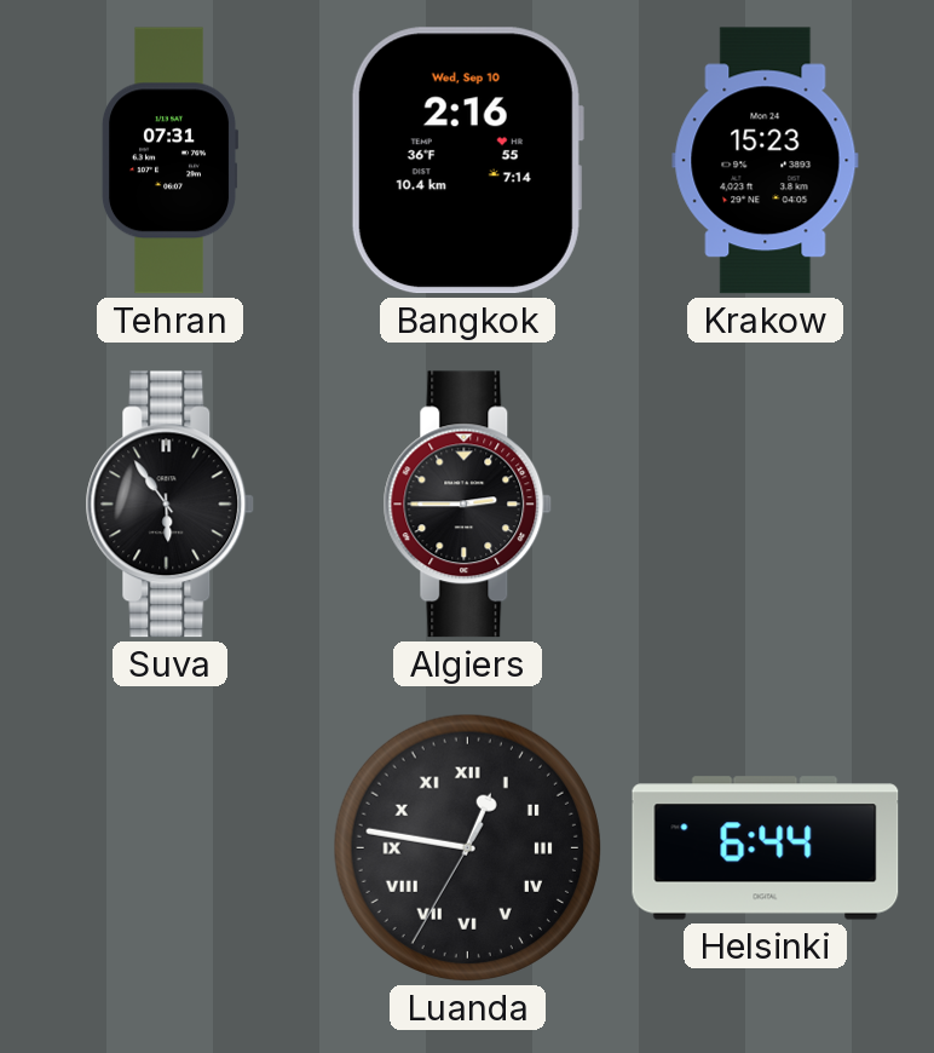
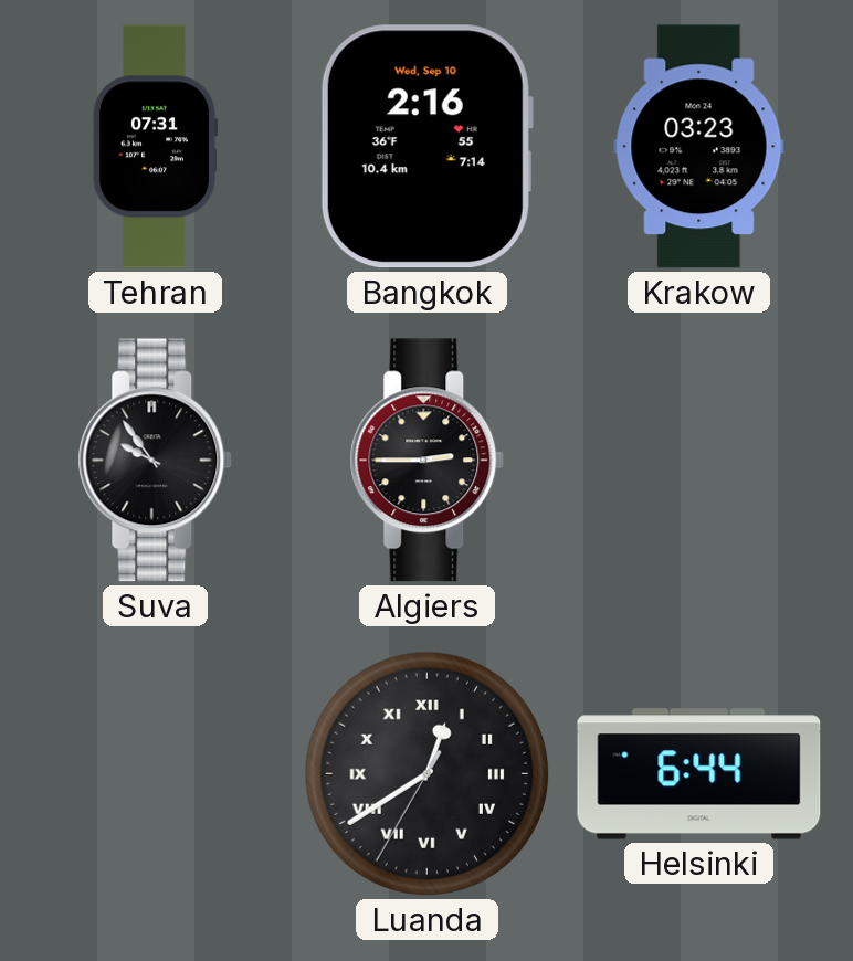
Krakow: 15:23 -> 03:23
Suva: 5:54 -> 9:54
Luanda: 12:46 -> 12:39
